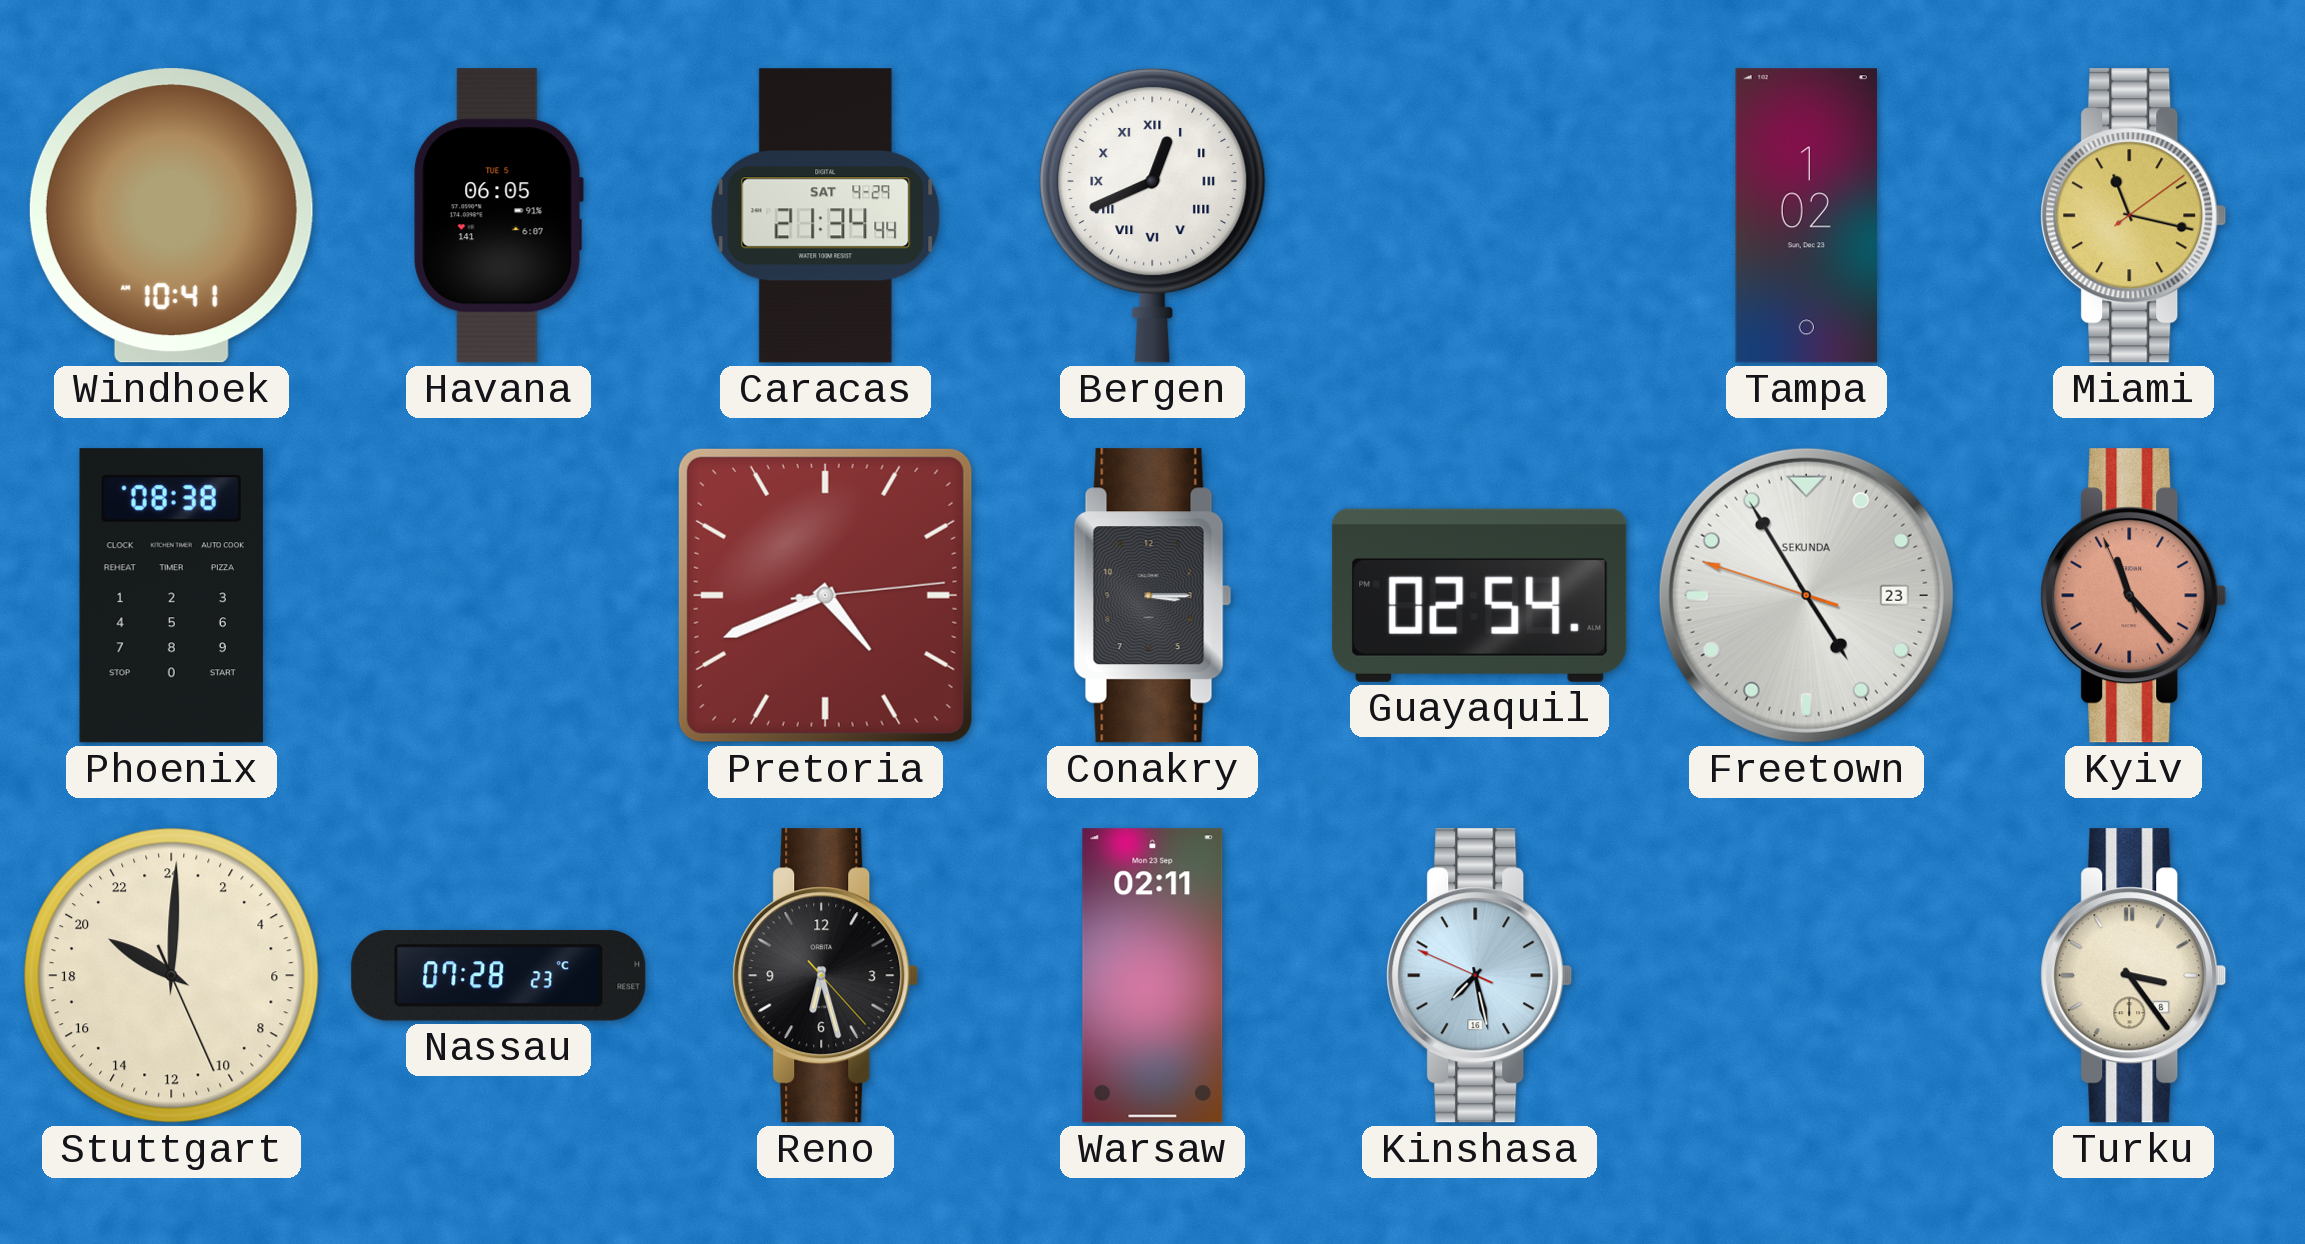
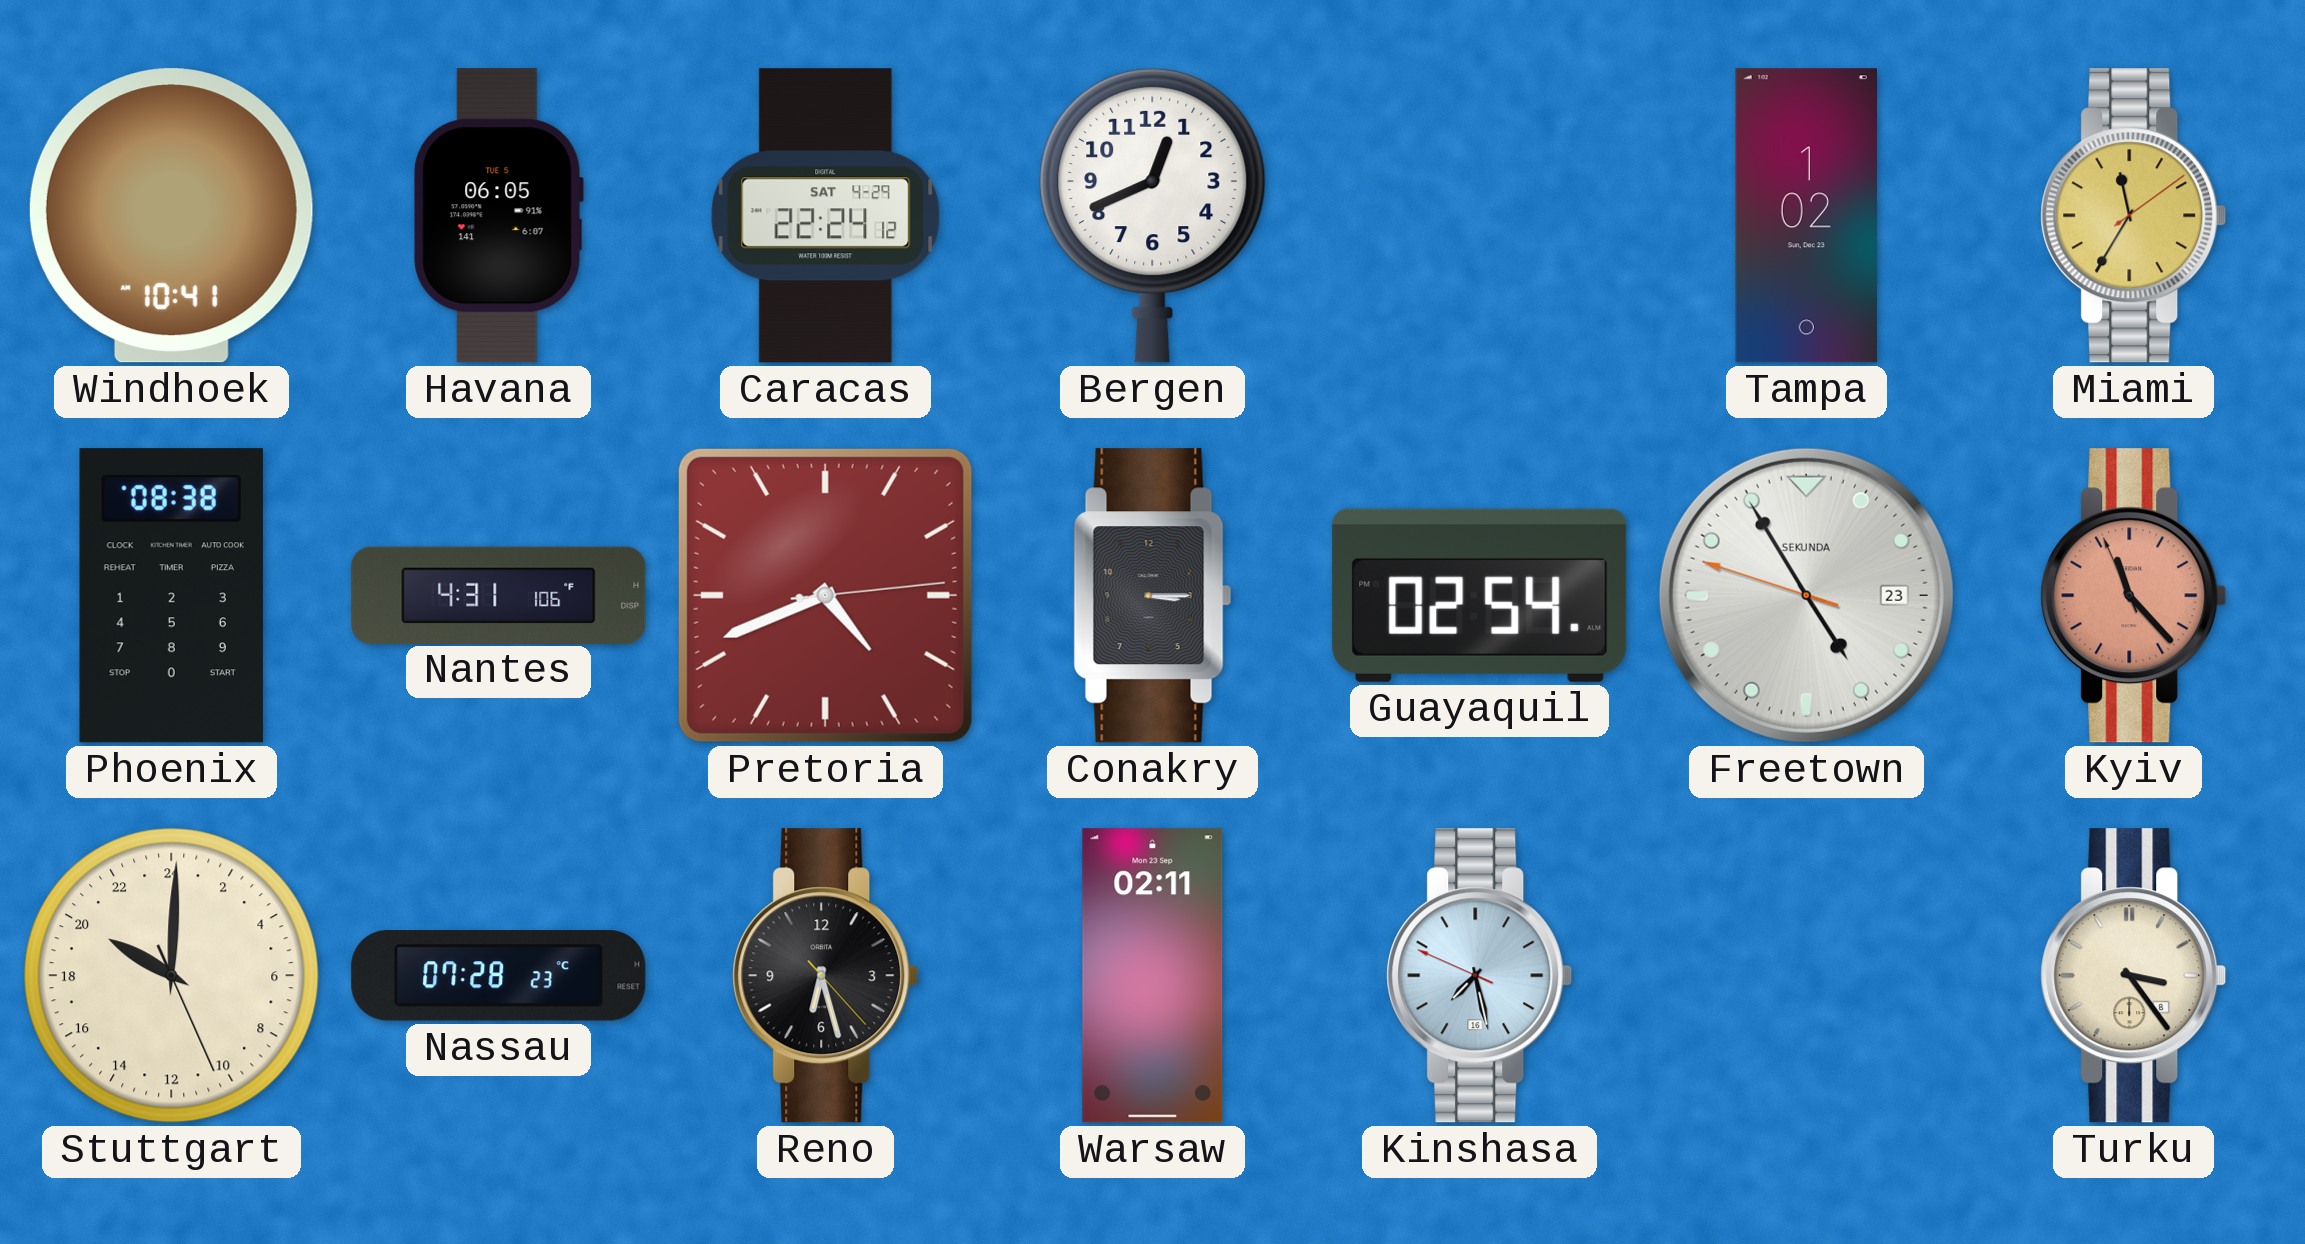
Caracas: 21:34 -> 22:24
Bergen numerals: Roman -> Arabic
Miami: 11:17 -> 11:35
Nantes: none -> 4:31
